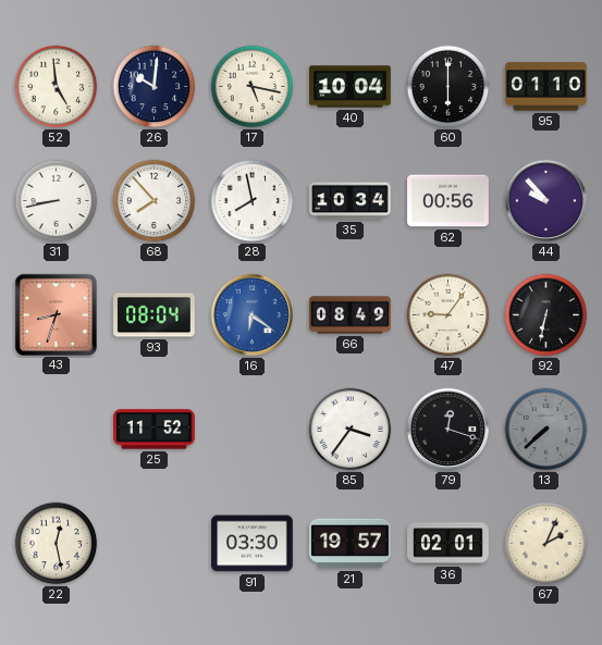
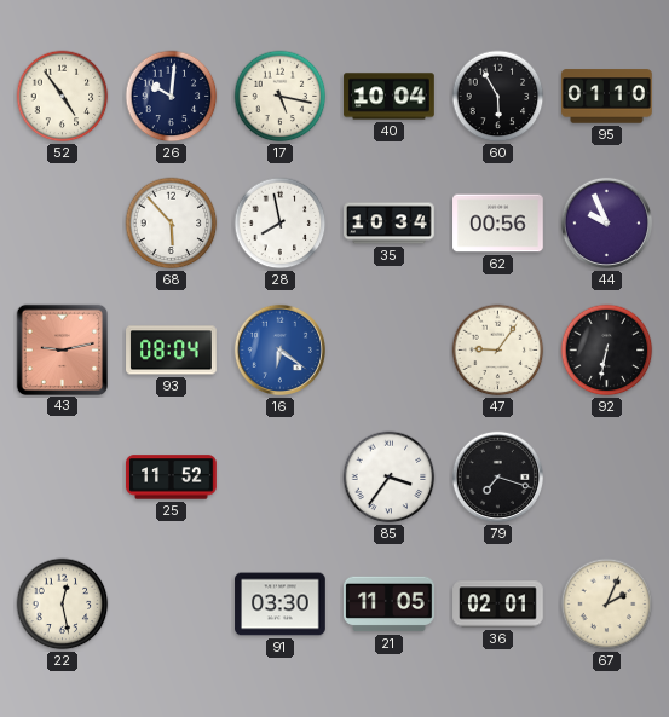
52: 4:59 -> 4:54
60: 6:00 -> 5:55
31: 8:43 -> none
68: 7:53 -> 5:53
44: 9:53 -> 9:56
43: 8:33 -> 9:13
66: 08:49 -> none
79: 12:18 -> 7:18
13: 7:38 -> none
21: 19:57 -> 11:05
